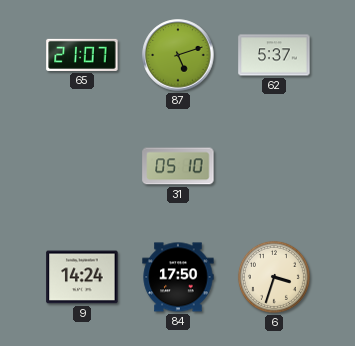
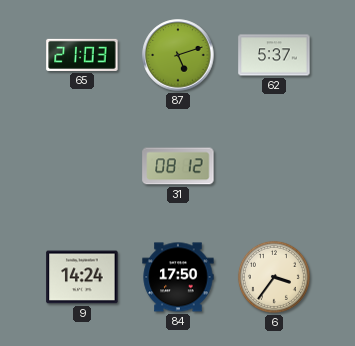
65: 21:07 -> 21:03
31: 05:10 -> 08:12
6: 3:33 -> 3:36
